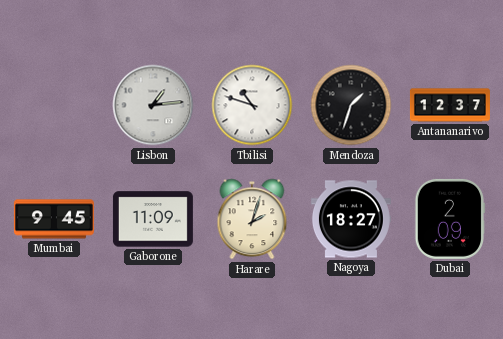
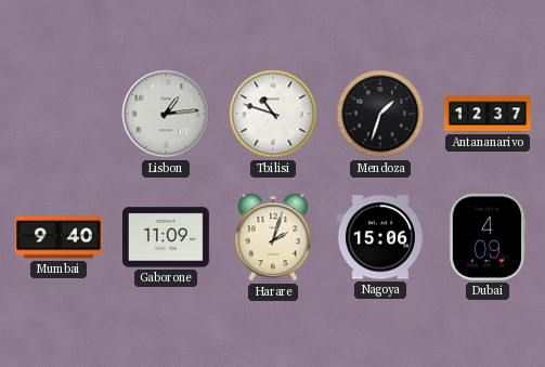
Mumbai: 9:45 -> 9:40
Nagoya: 18:27 -> 15:06
Dubai: 2:09 -> 4:09
